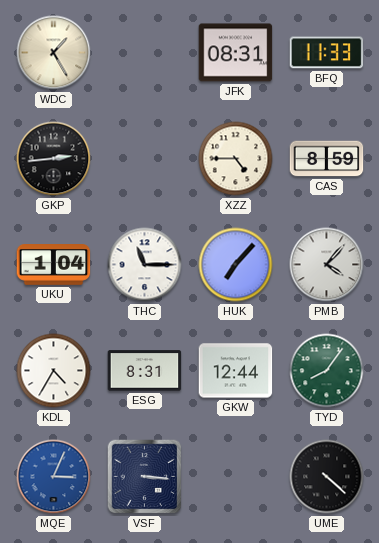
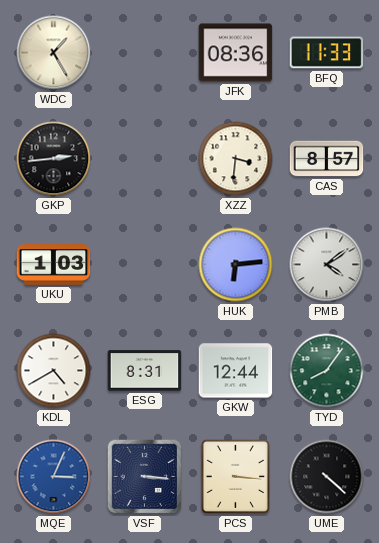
JFK: 08:31 -> 08:36
XZZ: 4:45 -> 3:31
CAS: 8:59 -> 8:57
UKU: 1:04 -> 1:03
THC: 11:15 -> none
HUK: 7:07 -> 6:14
PMB: 4:07 -> 4:09
KDL: 4:35 -> 4:40
PCS: none -> 3:16
